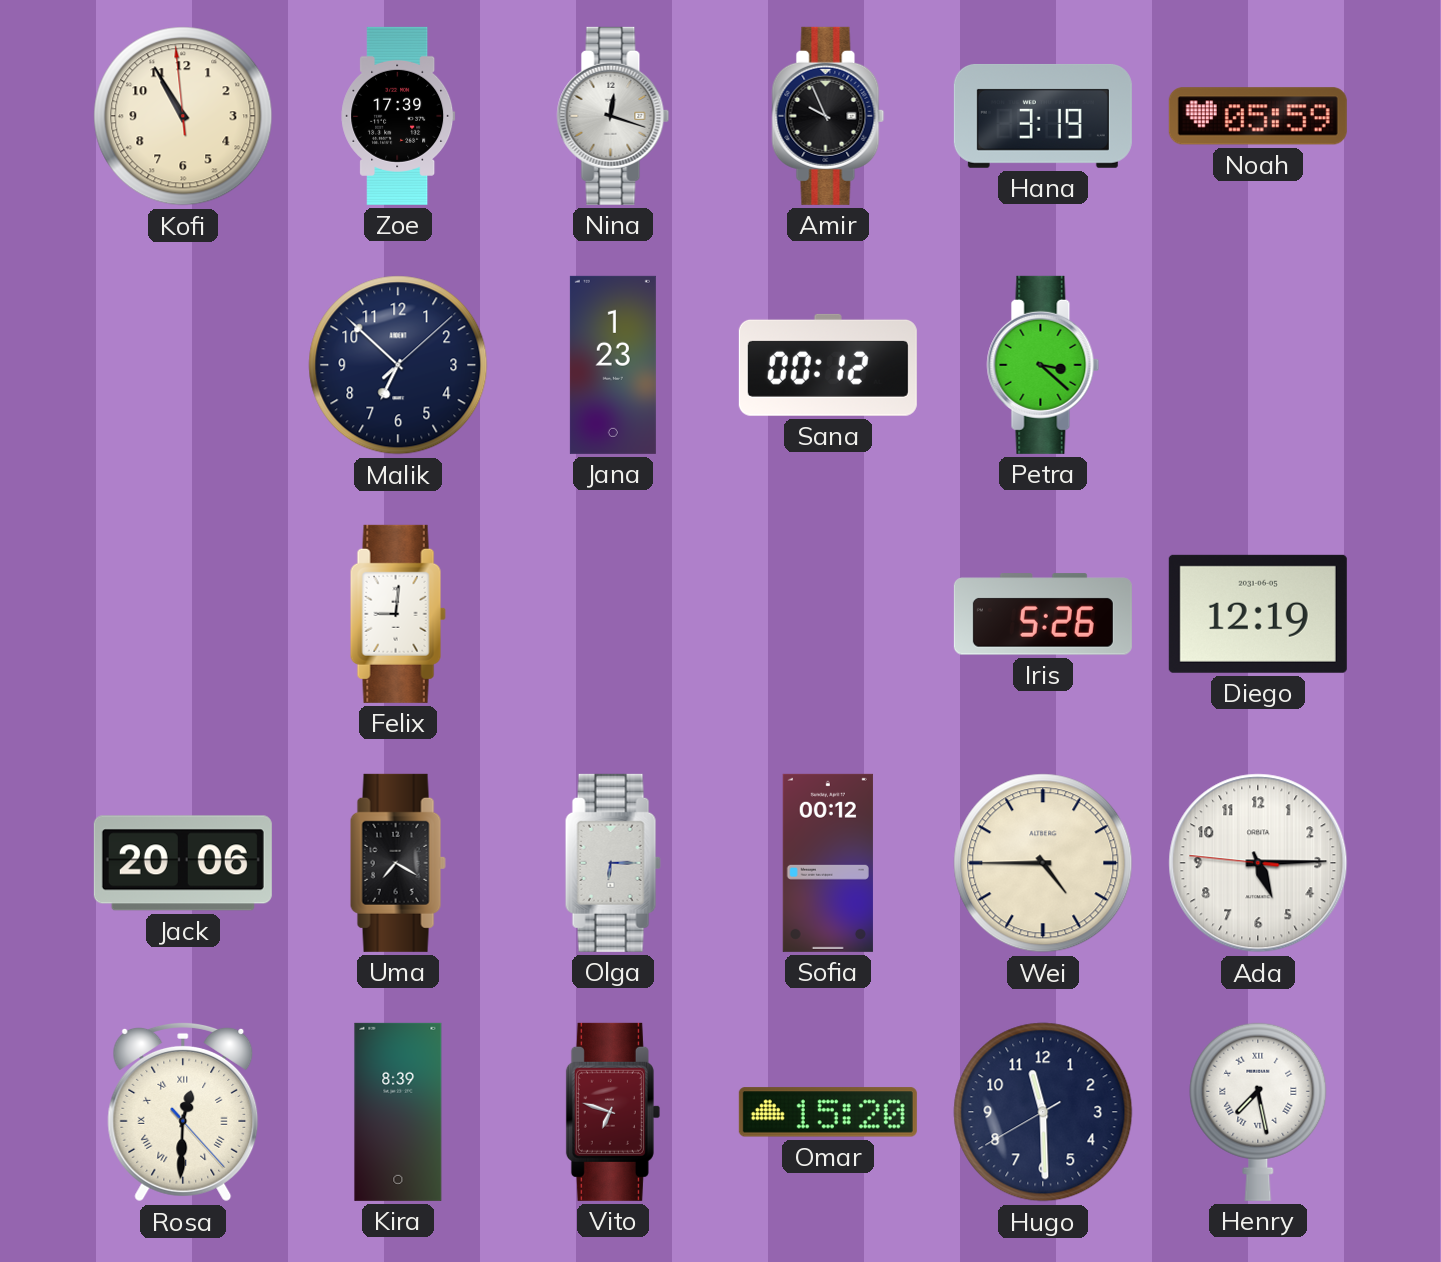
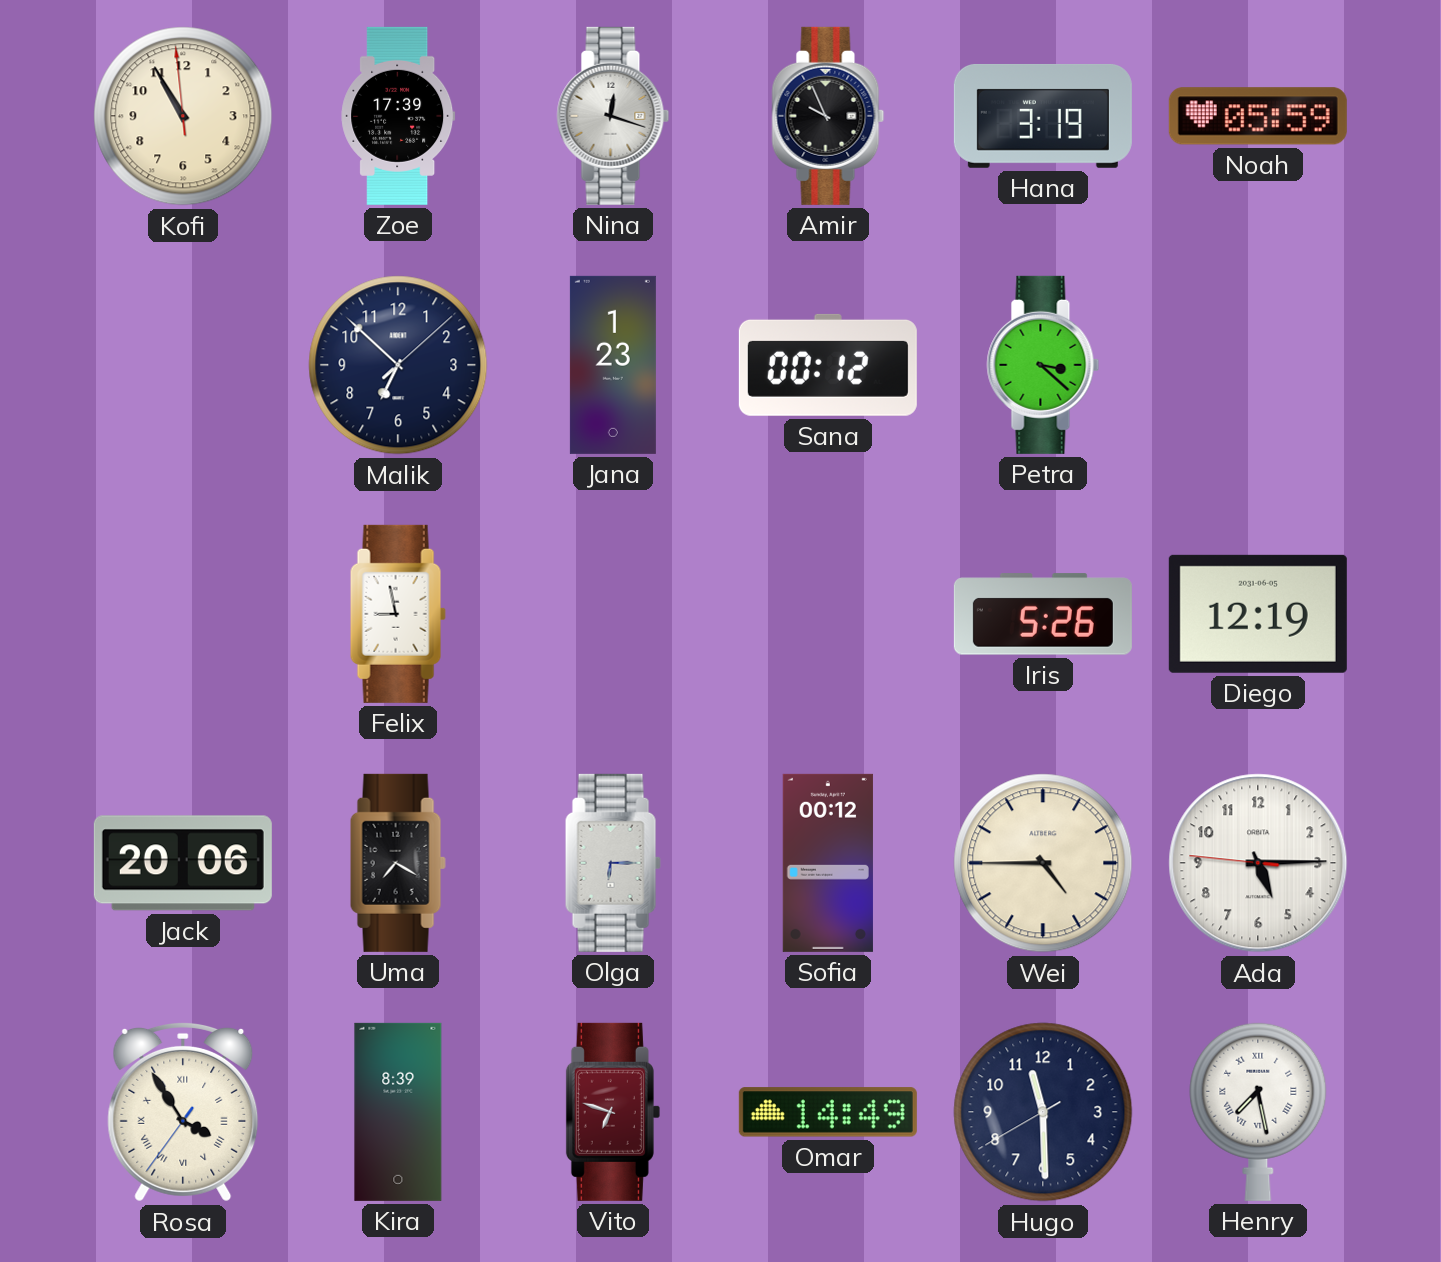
Felix: 9:01 -> 8:58
Rosa: 12:30 -> 3:54
Omar: 15:20 -> 14:49
